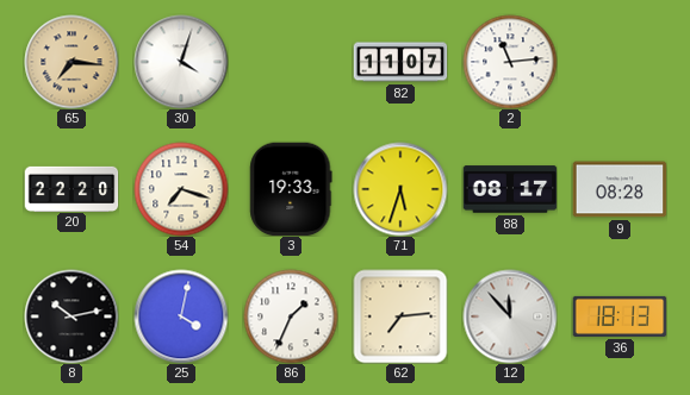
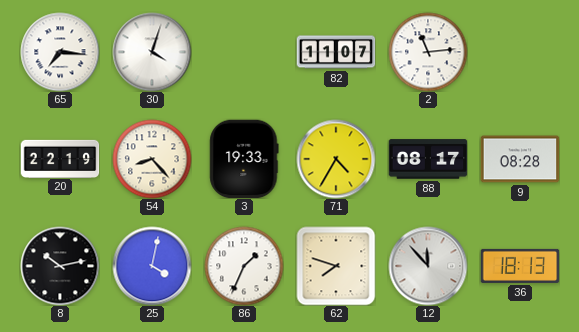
65 dial: champagne -> white
20: 22:20 -> 22:19
54: 7:18 -> 8:23
71: 5:33 -> 4:35
62: 7:14 -> 7:48
